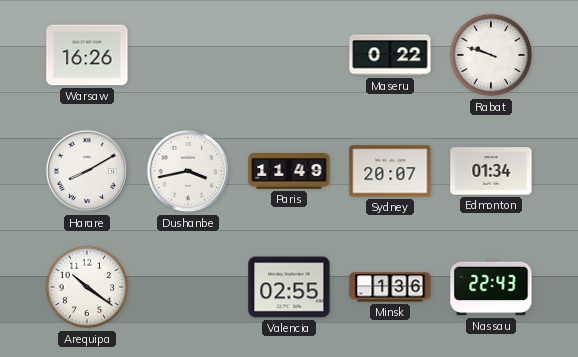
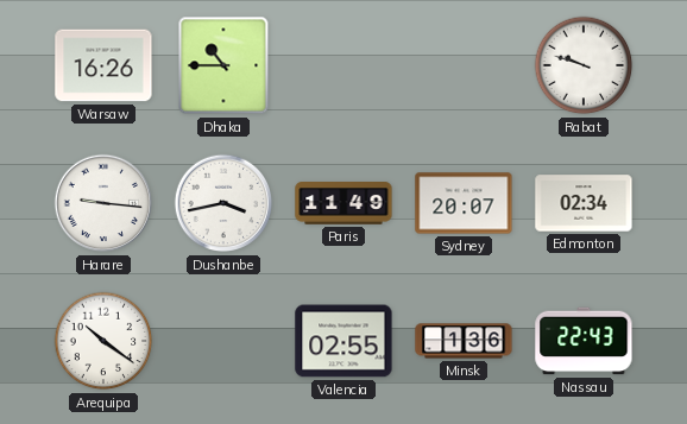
Dhaka: none -> 10:45
Maseru: 0:22 -> none
Harare: 8:10 -> 9:16
Edmonton: 01:34 -> 02:34
